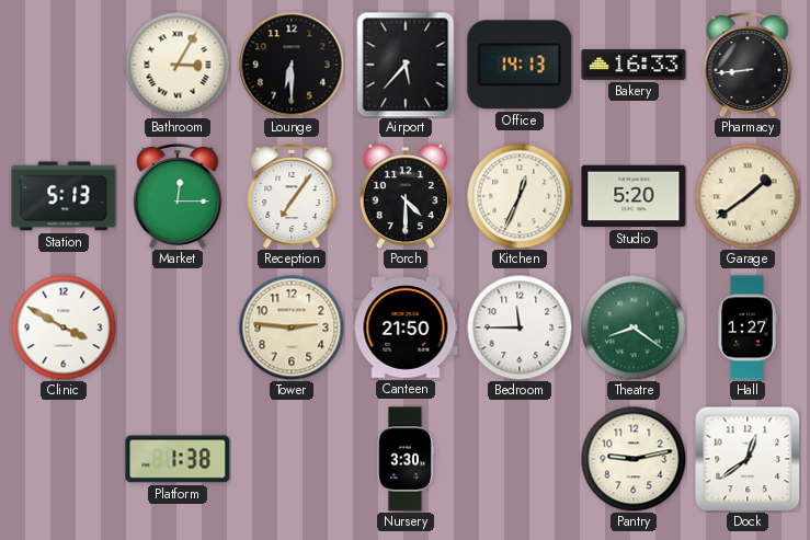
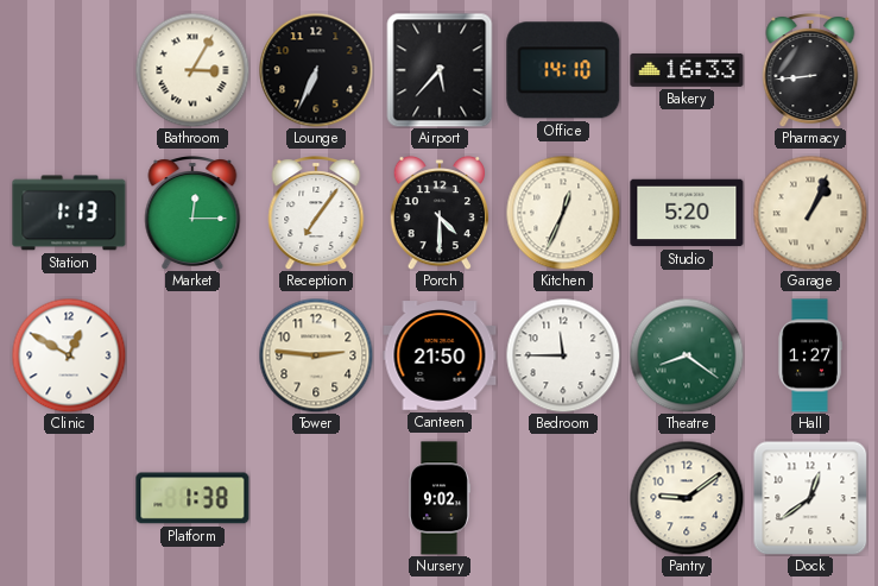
Lounge: 6:30 -> 6:34
Office: 14:13 -> 14:10
Station: 5:13 -> 1:13
Garage: 1:39 -> 1:04
Clinic: 3:50 -> 12:50
Nursery: 3:30 -> 9:02
Pantry: 9:13 -> 9:09
